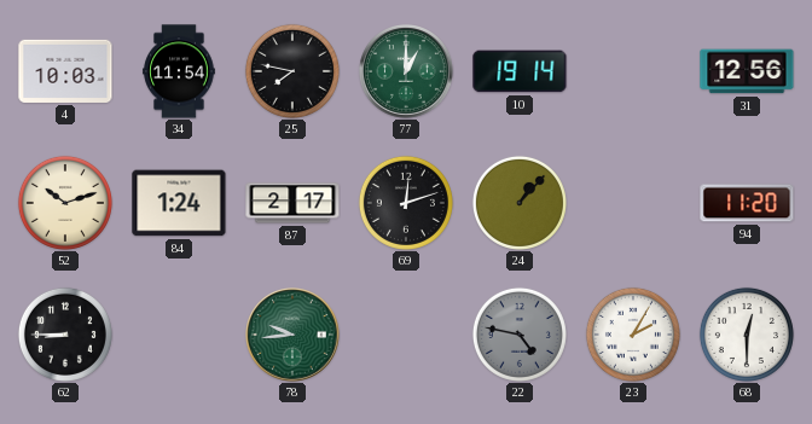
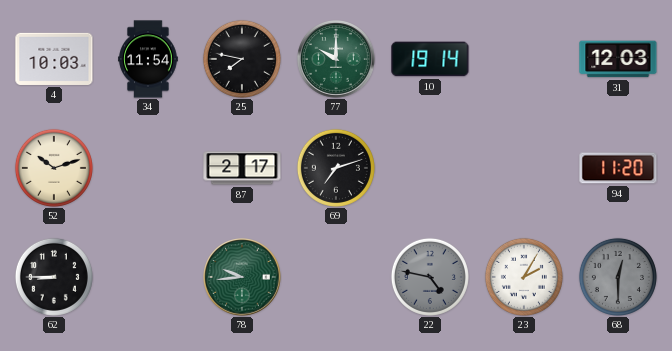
77: 1:00 -> 10:00
31: 12:56 -> 12:03
84: 1:24 -> none
69: 12:12 -> 7:12
24: 1:07 -> none
68 dial: white -> grey
